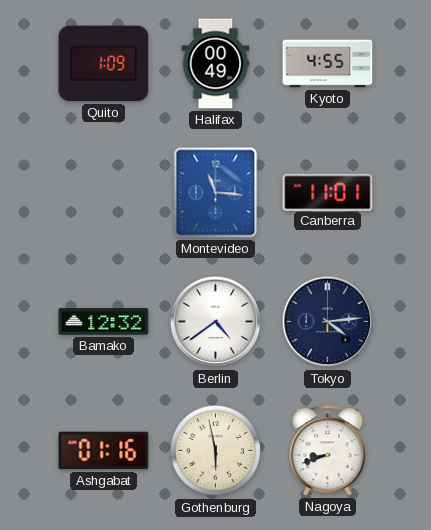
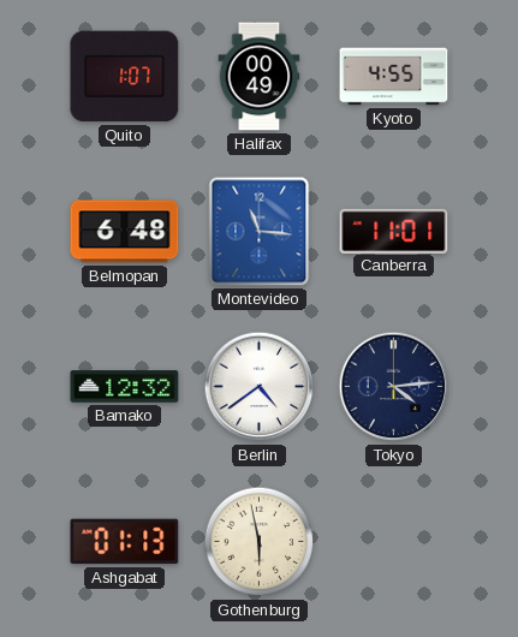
Quito: 1:09 -> 1:07
Belmopan: none -> 6:48
Ashgabat: 01:16 -> 01:13
Nagoya: 8:42 -> none
